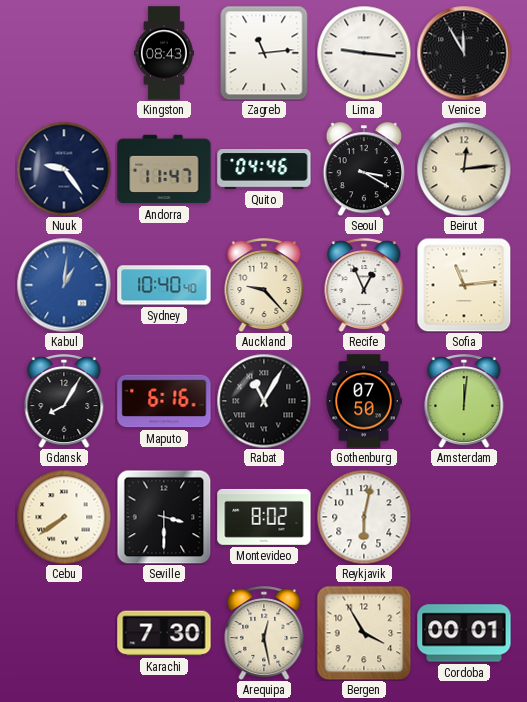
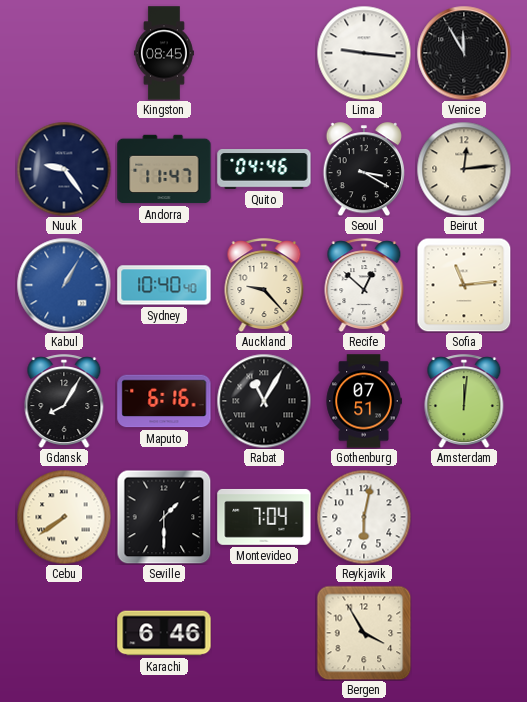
Kingston: 08:43 -> 08:45
Zagreb: 11:14 -> none
Kabul: 1:01 -> 1:05
Recife: 12:56 -> 12:52
Gothenburg: 07:50 -> 07:51
Seville: 3:30 -> 1:30
Montevideo: 8:02 -> 7:04
Karachi: 7:30 -> 6:46
Arequipa: 12:28 -> none
Cordoba: 00:01 -> none
